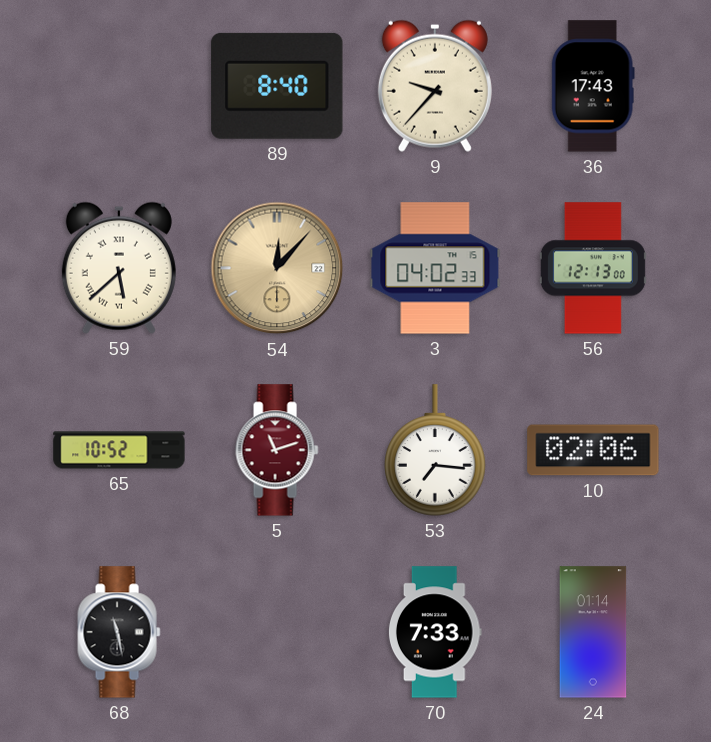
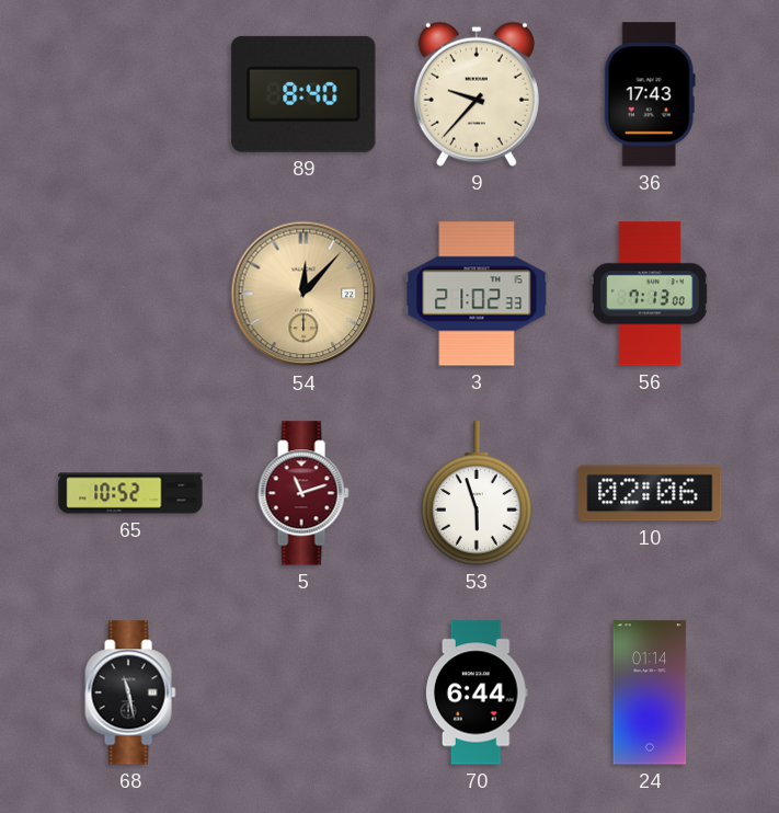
59: 5:38 -> none
3: 04:02 -> 21:02
56: 12:13 -> 7:13
53: 7:16 -> 5:57
70: 7:33 -> 6:44
